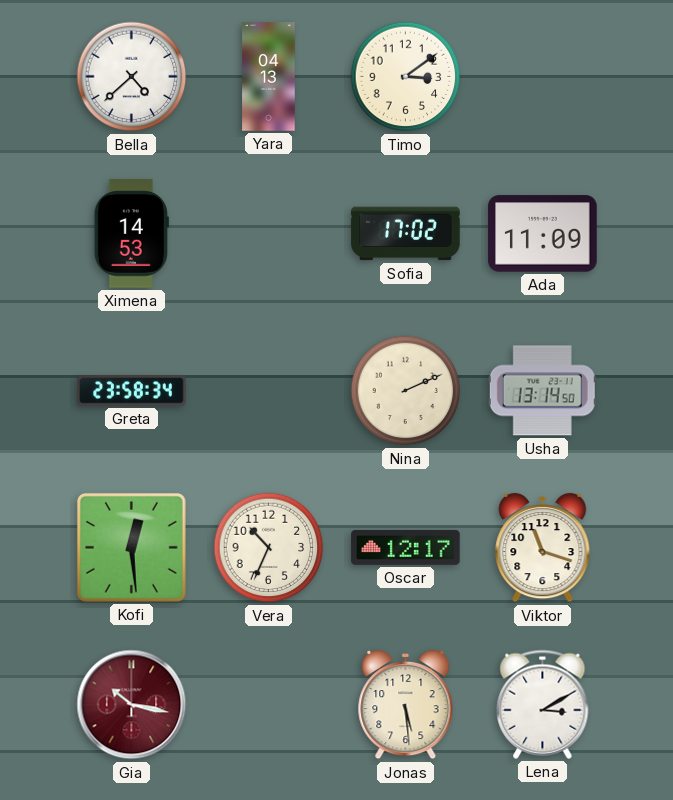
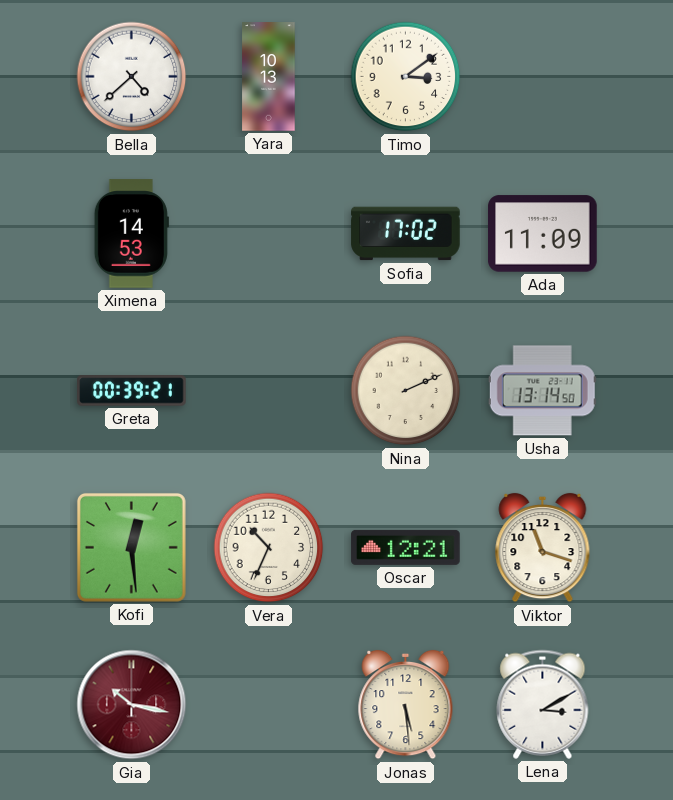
Yara: 04:13 -> 10:13
Greta: 23:58 -> 00:39
Oscar: 12:17 -> 12:21
